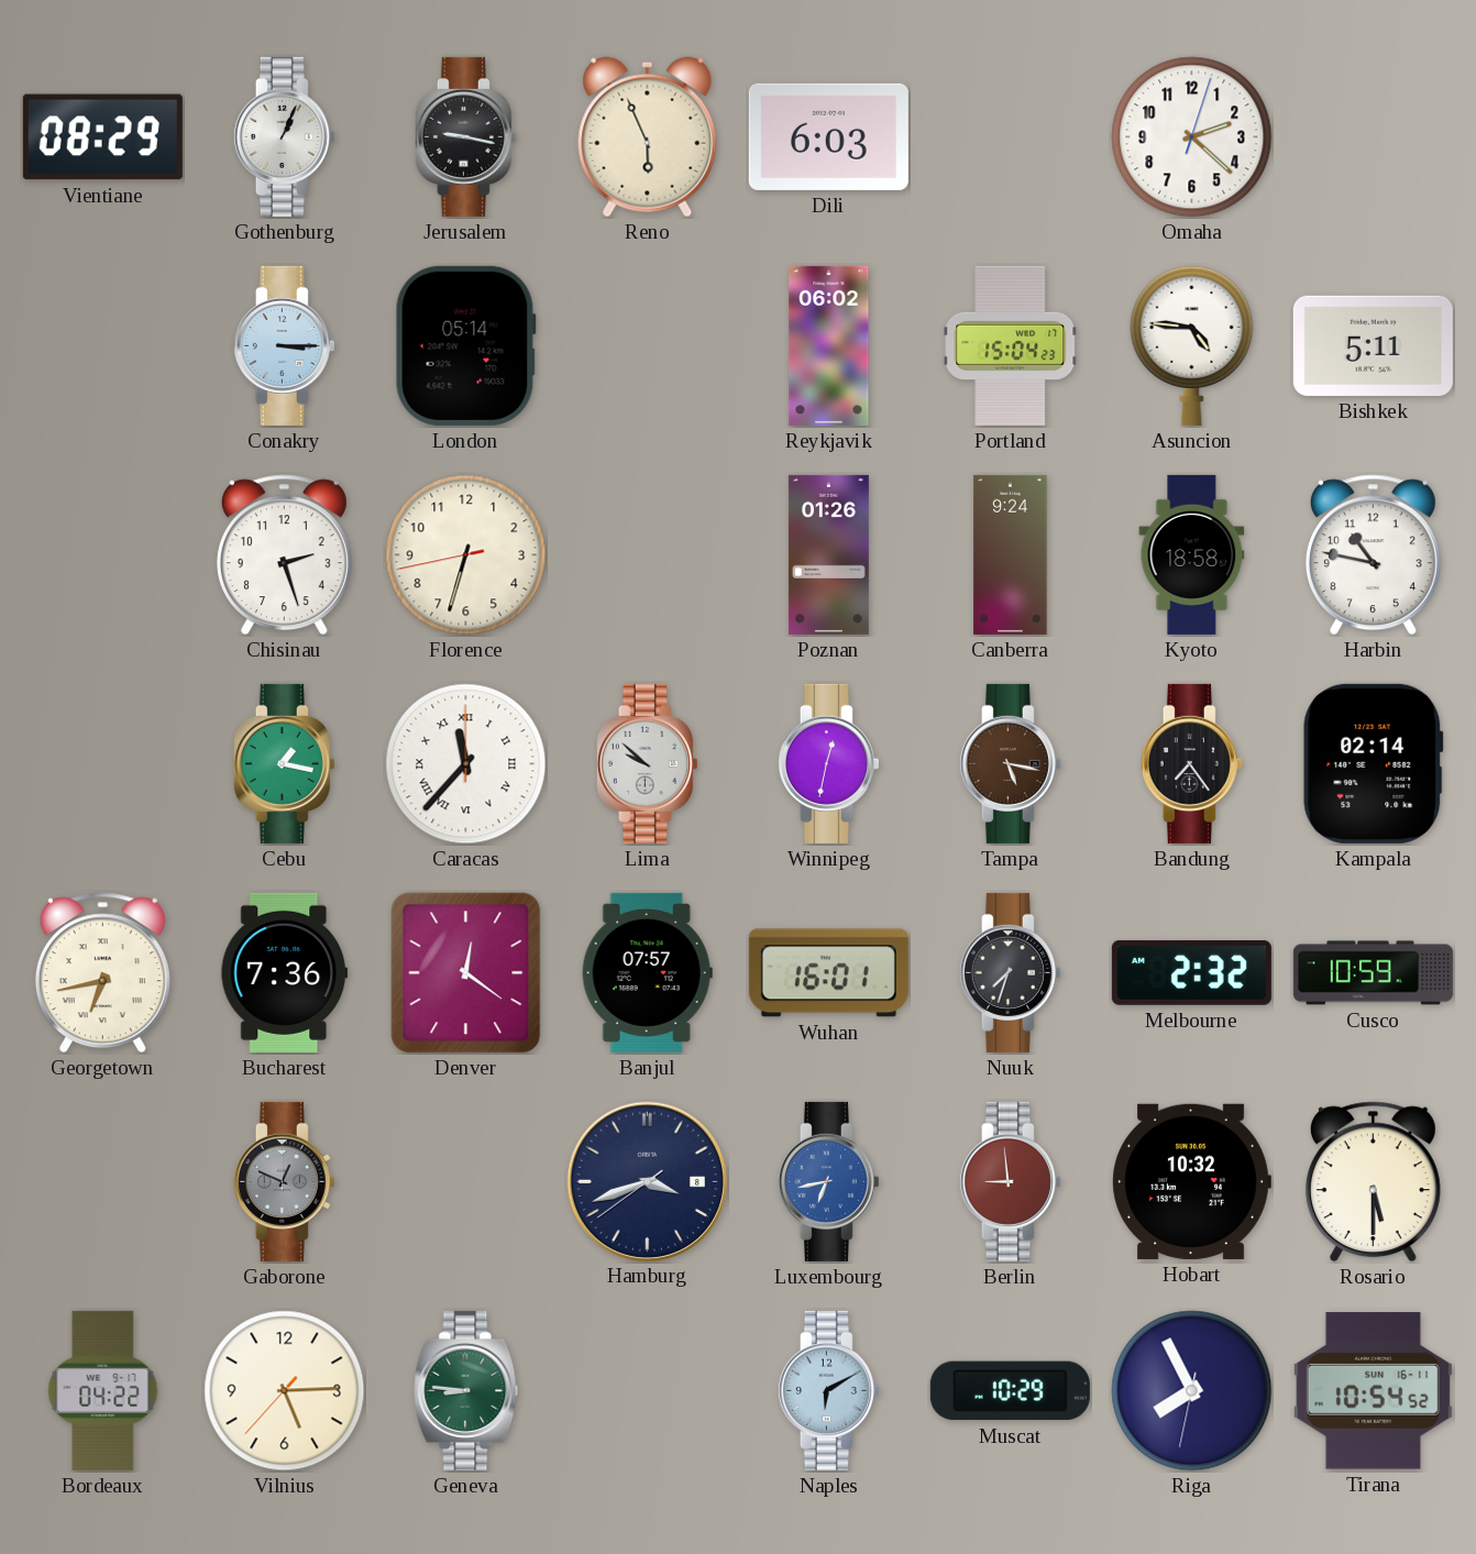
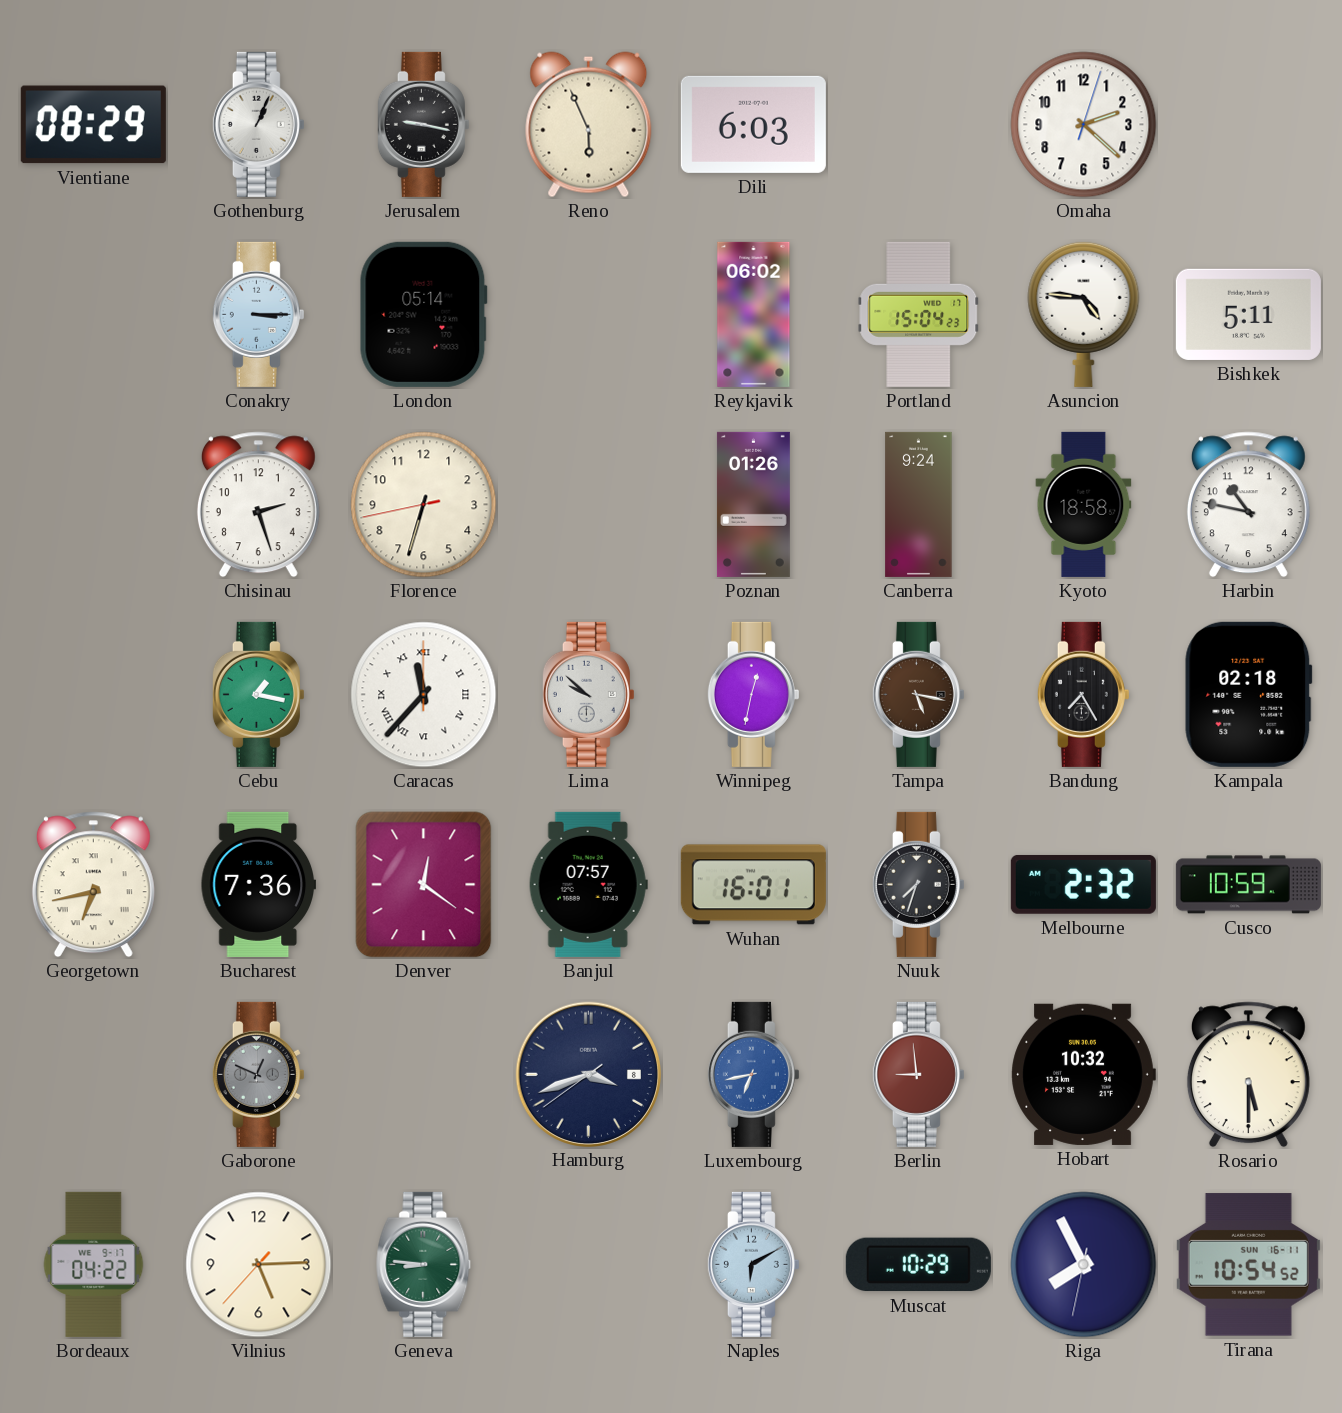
Bandung: 7:24 -> 7:25
Kampala: 02:14 -> 02:18
